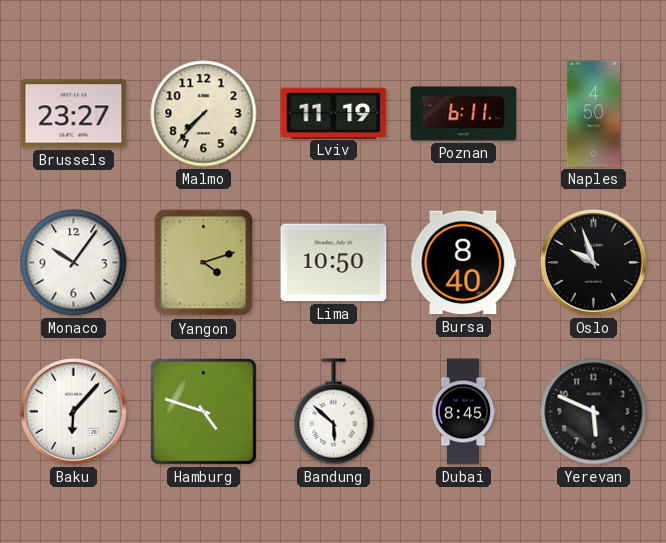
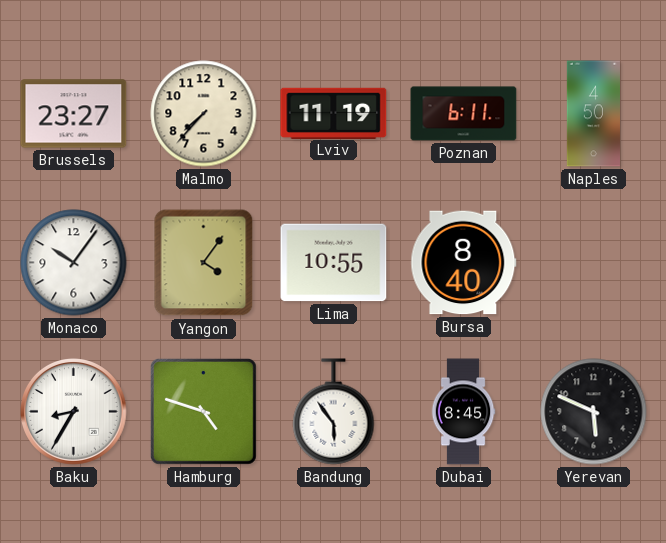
Yangon: 4:12 -> 4:06
Lima: 10:50 -> 10:55
Oslo: 9:57 -> none
Baku: 6:07 -> 8:35
Bandung: 5:52 -> 5:54
